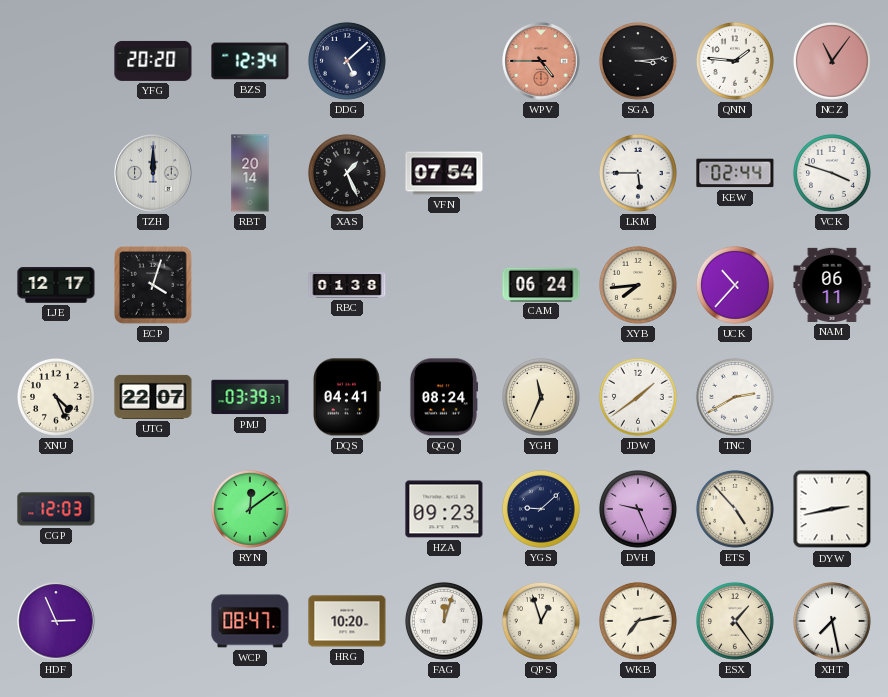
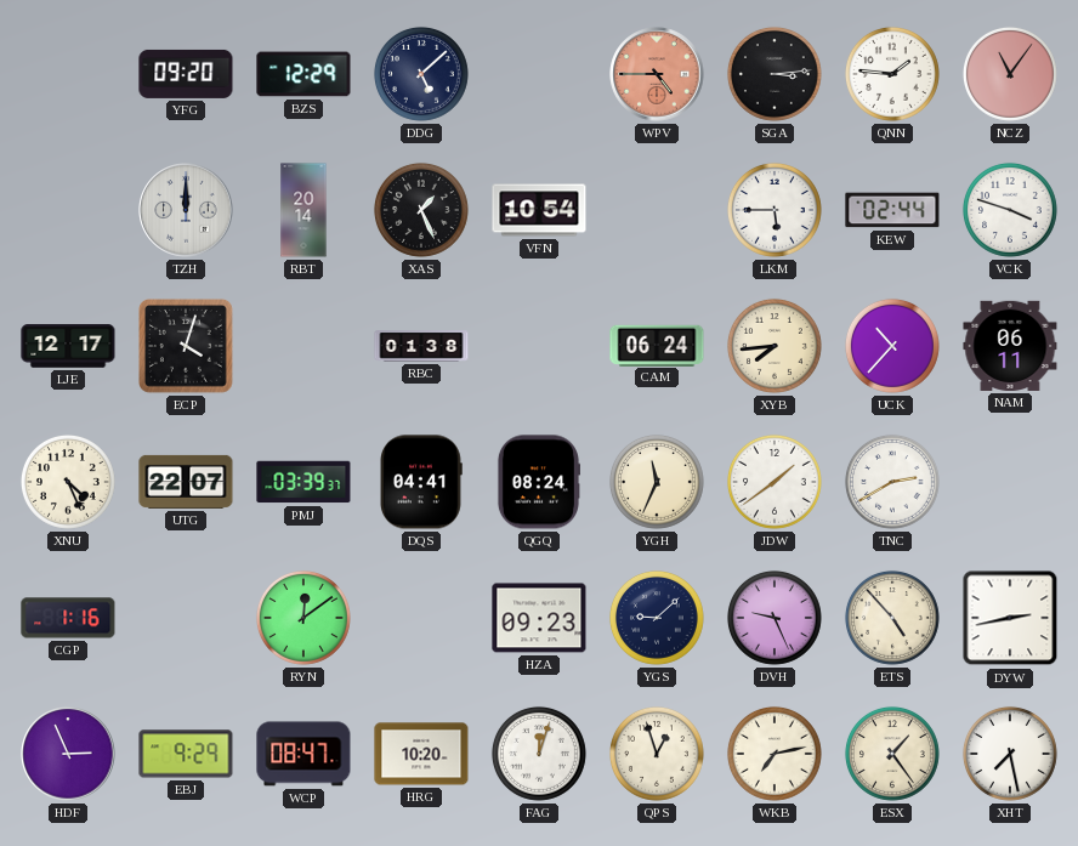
YFG: 20:20 -> 09:20
BZS: 12:34 -> 12:29
VFN: 07:54 -> 10:54
CGP: 12:03 -> 1:16
EBJ: none -> 9:29
